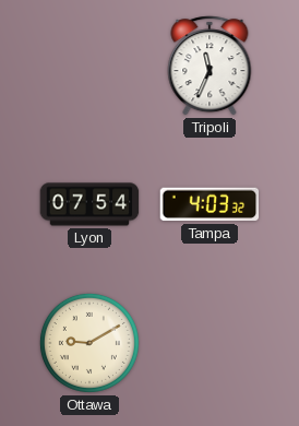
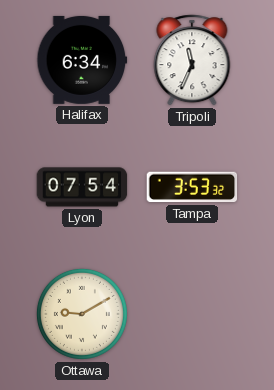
Halifax: none -> 6:34
Tampa: 4:03 -> 3:53
